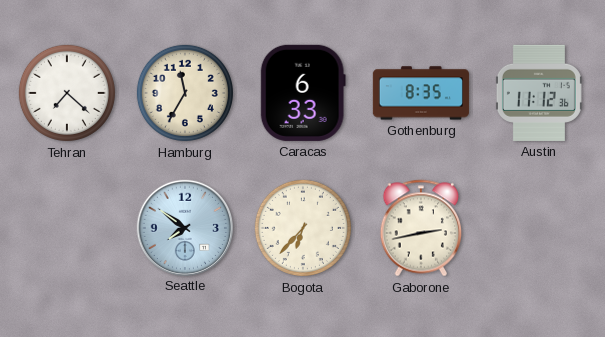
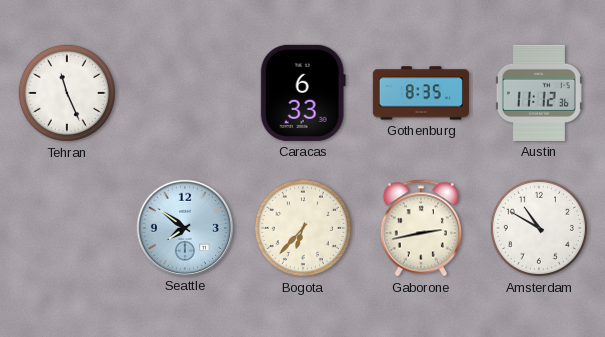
Tehran: 7:22 -> 11:26
Hamburg: 11:35 -> none
Amsterdam: none -> 10:50
